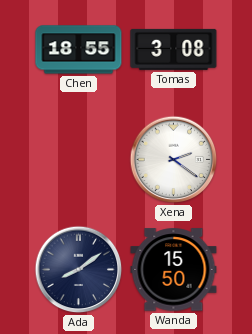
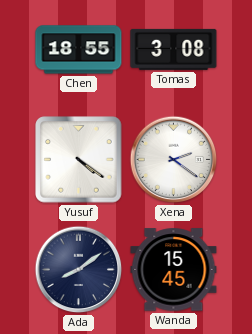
Yusuf: none -> 4:21
Wanda: 15:50 -> 15:45
